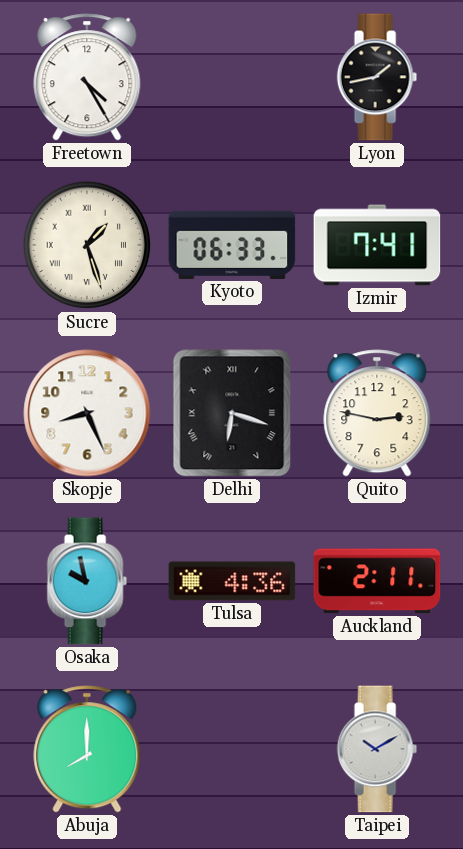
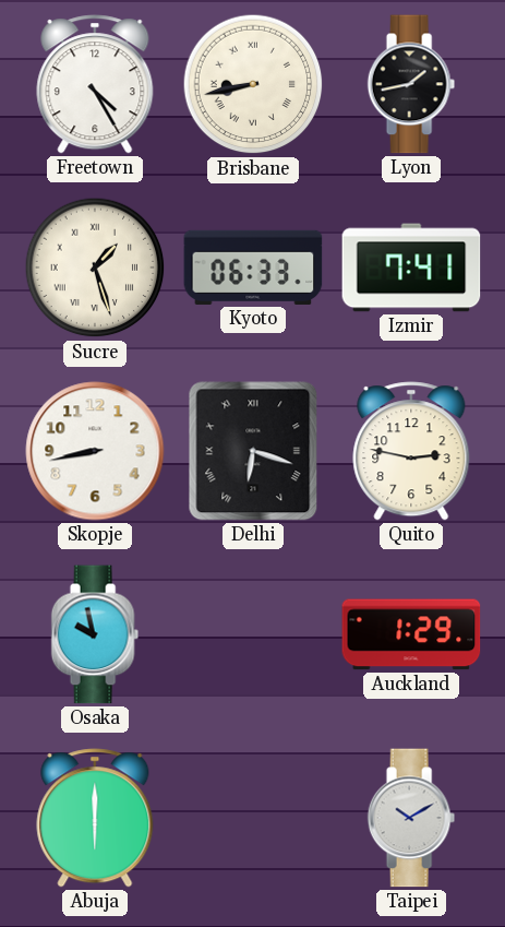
Brisbane: none -> 8:43
Skopje: 8:26 -> 8:43
Tulsa: 4:36 -> none
Auckland: 2:11 -> 1:29
Abuja: 8:00 -> 6:00
